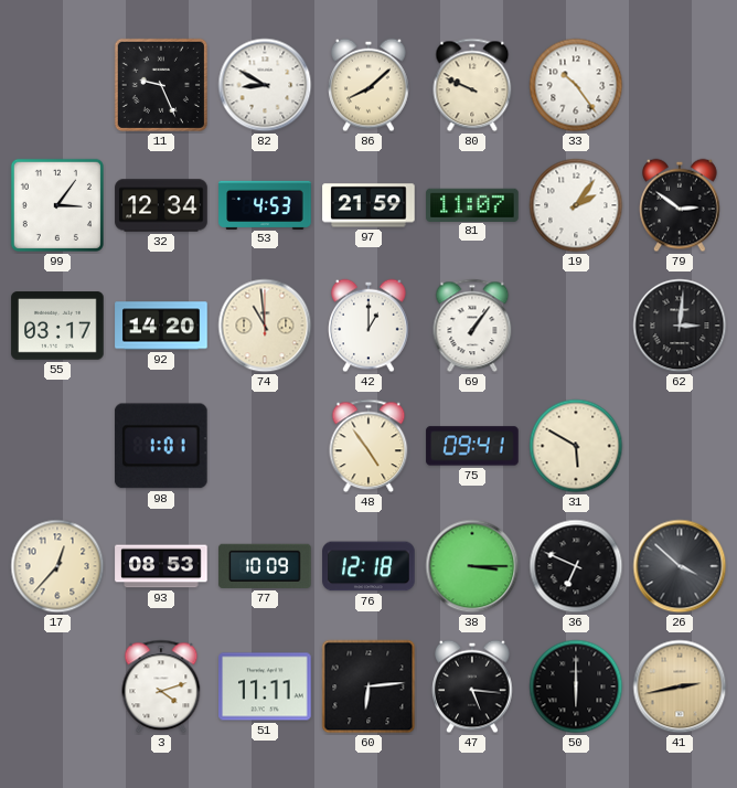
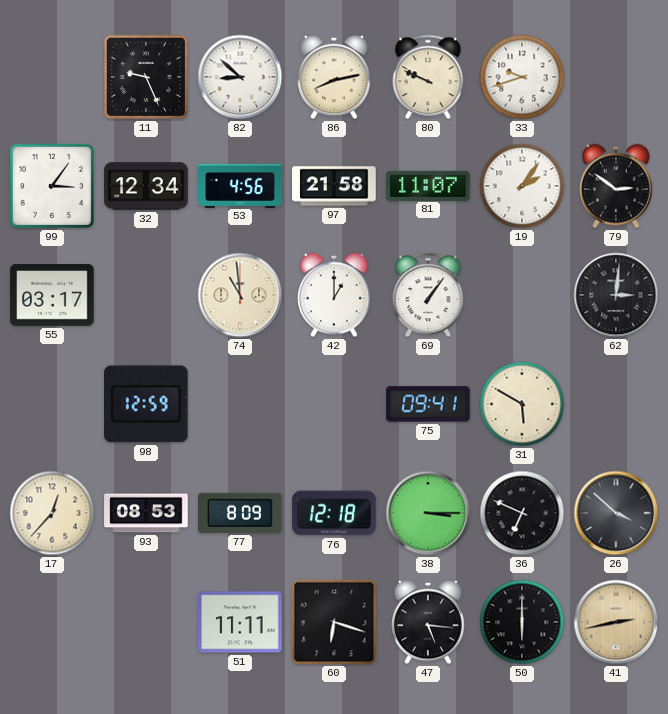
82: 8:50 -> 8:52
86: 8:08 -> 8:13
33: 10:24 -> 9:42
53: 4:53 -> 4:56
97: 21:59 -> 21:58
92: 14:20 -> none
98: 1:01 -> 12:59
48: 4:54 -> none
77: 10:09 -> 8:09
3: 4:12 -> none
60: 6:14 -> 6:18
